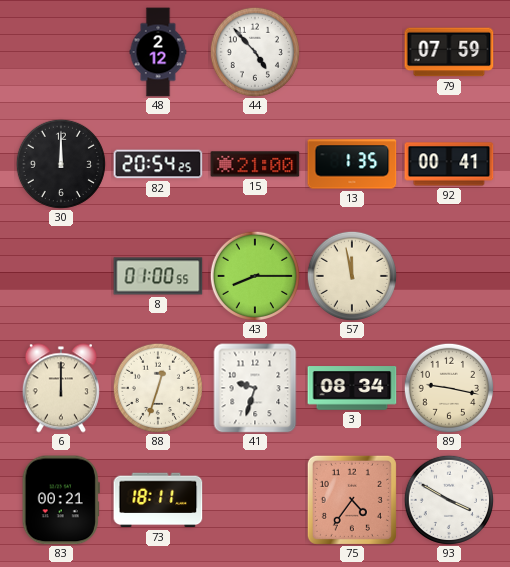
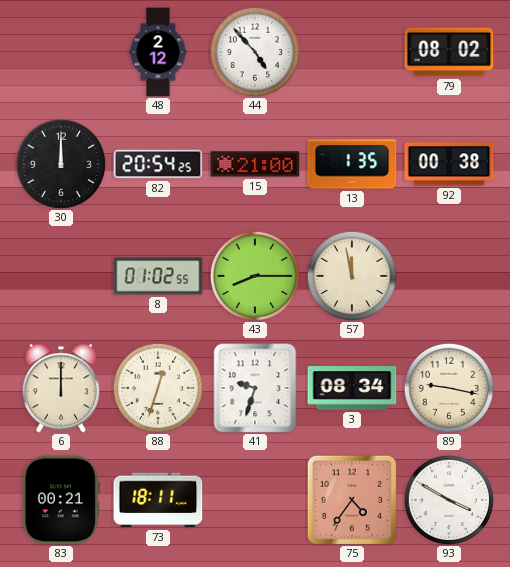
79: 07:59 -> 08:02
92: 00:41 -> 00:38
8: 01:00 -> 01:02
